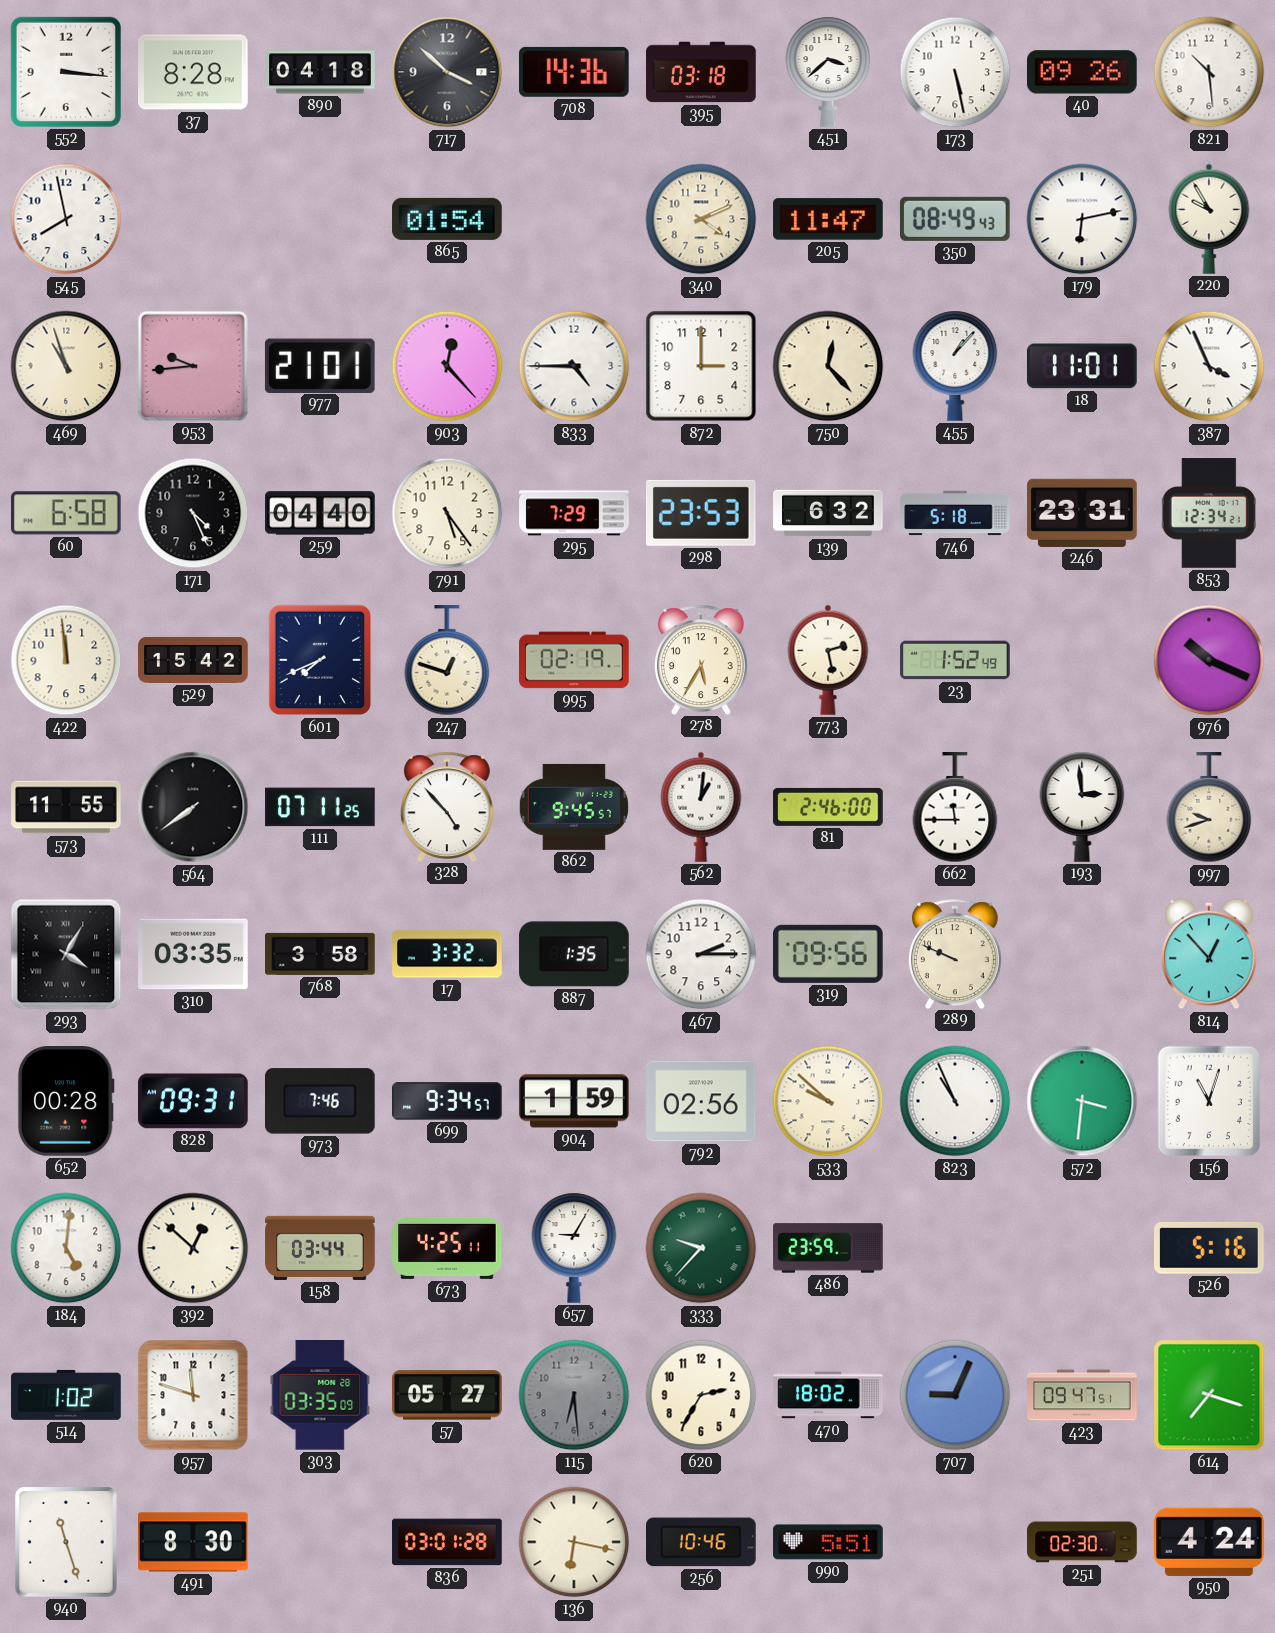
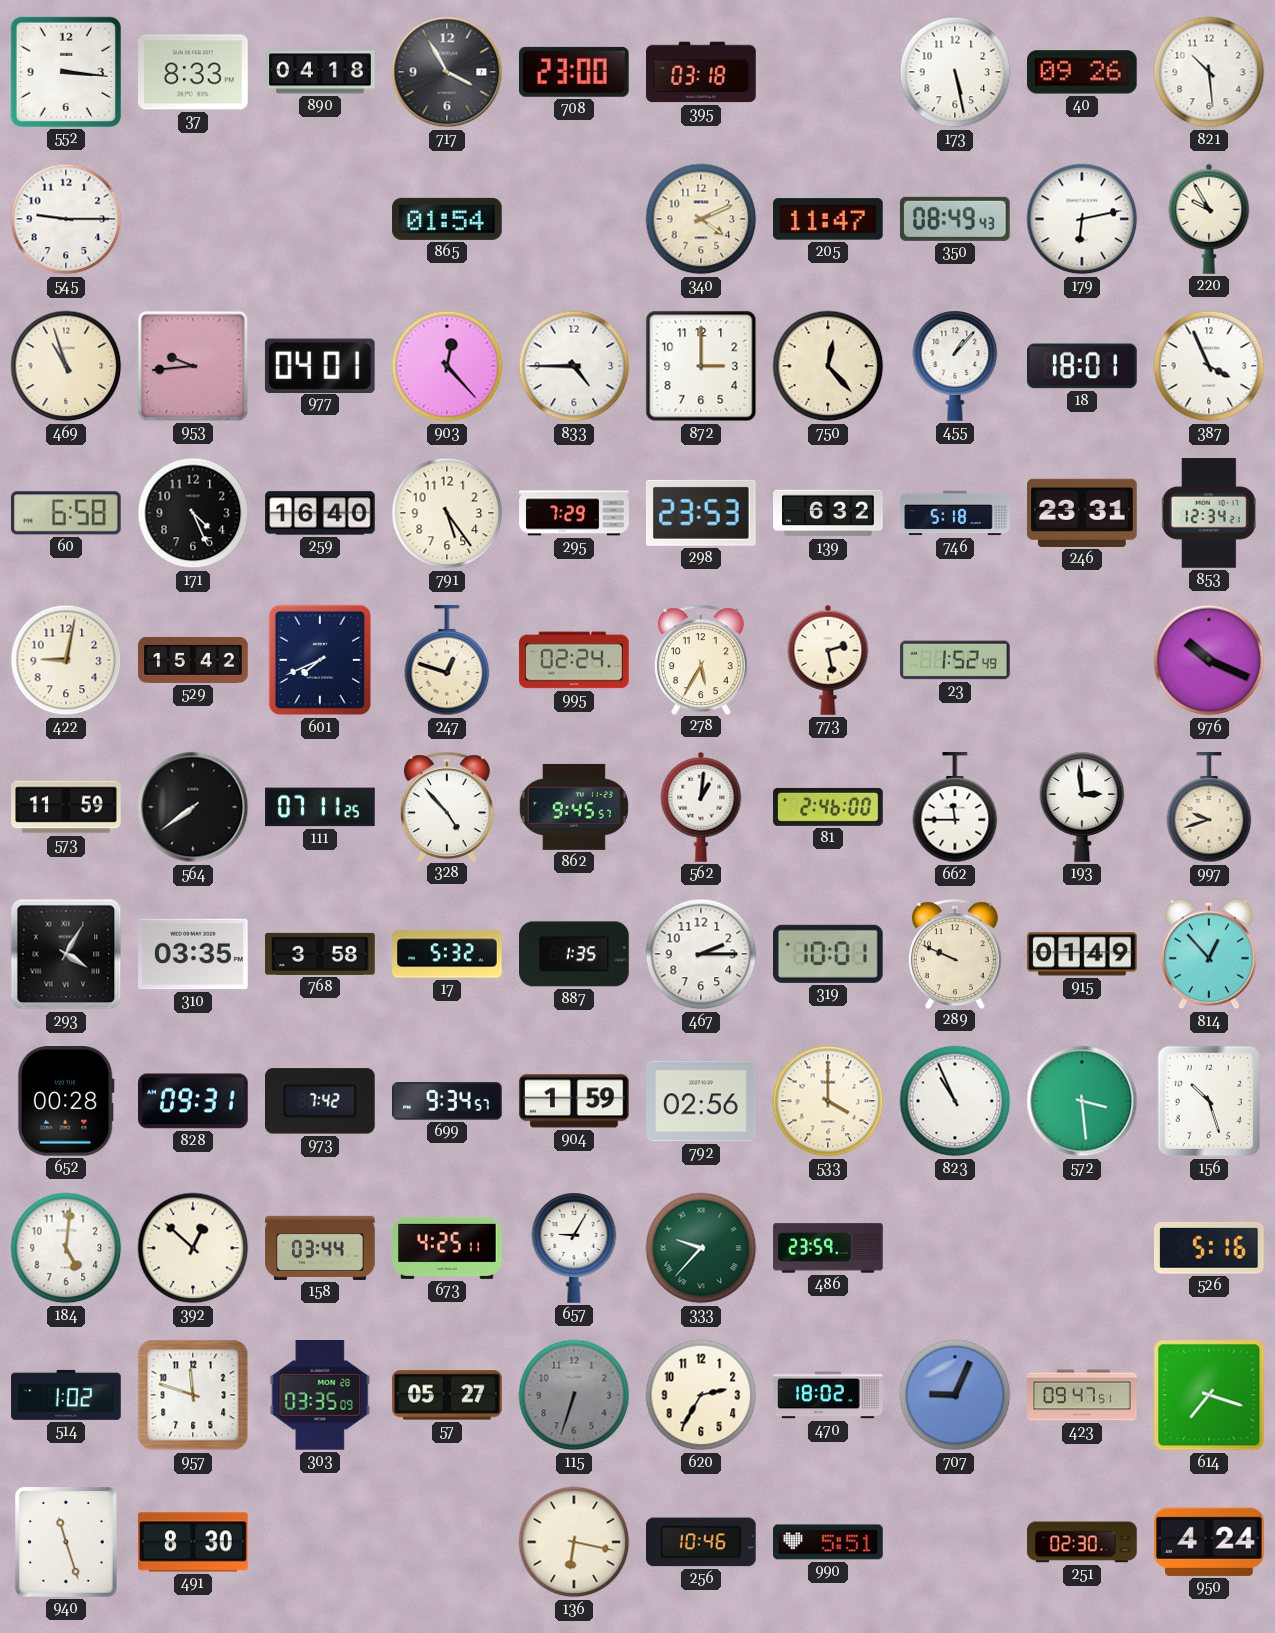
37: 8:28 -> 8:33
717: 3:52 -> 3:55
708: 14:36 -> 23:00
451: 3:38 -> none
545: 7:58 -> 9:15
977: 21:01 -> 04:01
18: 11:01 -> 18:01
259: 04:40 -> 16:40
422: 11:59 -> 9:02
995: 02:19 -> 02:24
573: 11:55 -> 11:59
17: 3:32 -> 5:32
319: 09:56 -> 10:01
915: none -> 01:49
973: 7:46 -> 7:42
533: 9:52 -> 4:00
572: 3:31 -> 3:29
156: 11:03 -> 10:27
115: 6:29 -> 6:33
836: 03:01 -> none
